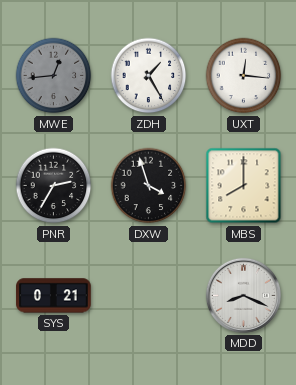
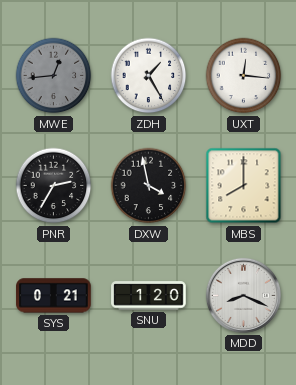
DXW: 3:57 -> 3:58
SNU: none -> 1:20
